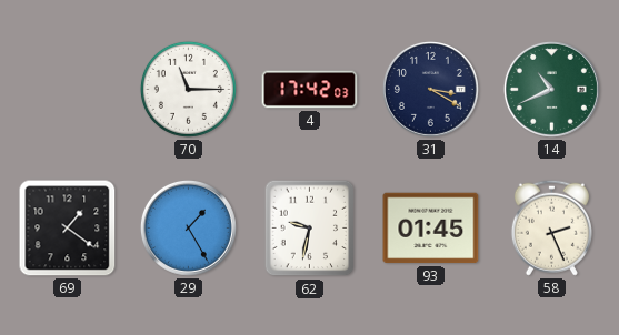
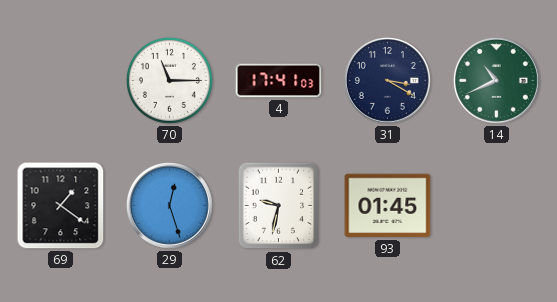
4: 17:42 -> 17:41
29: 1:25 -> 12:27
58: 2:26 -> none
